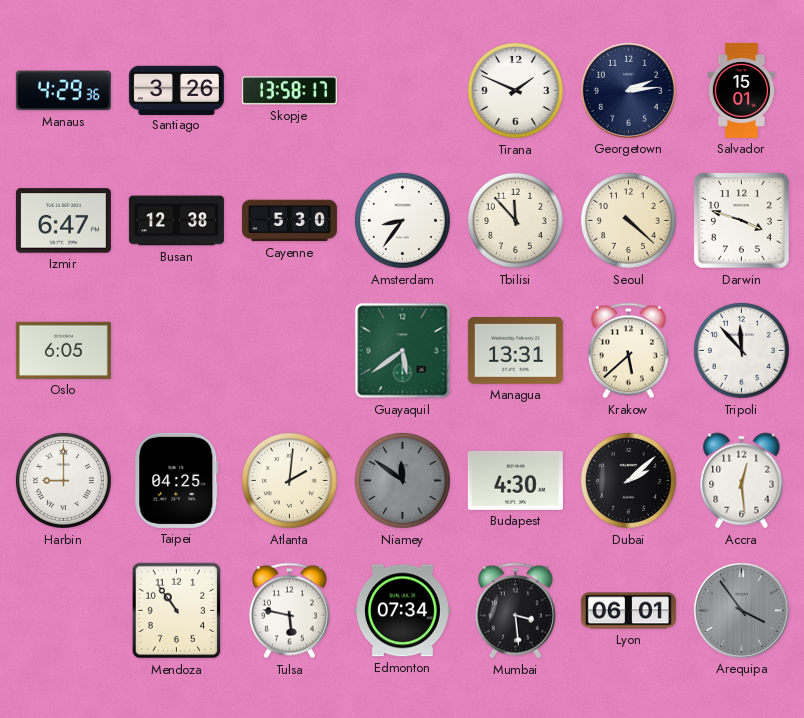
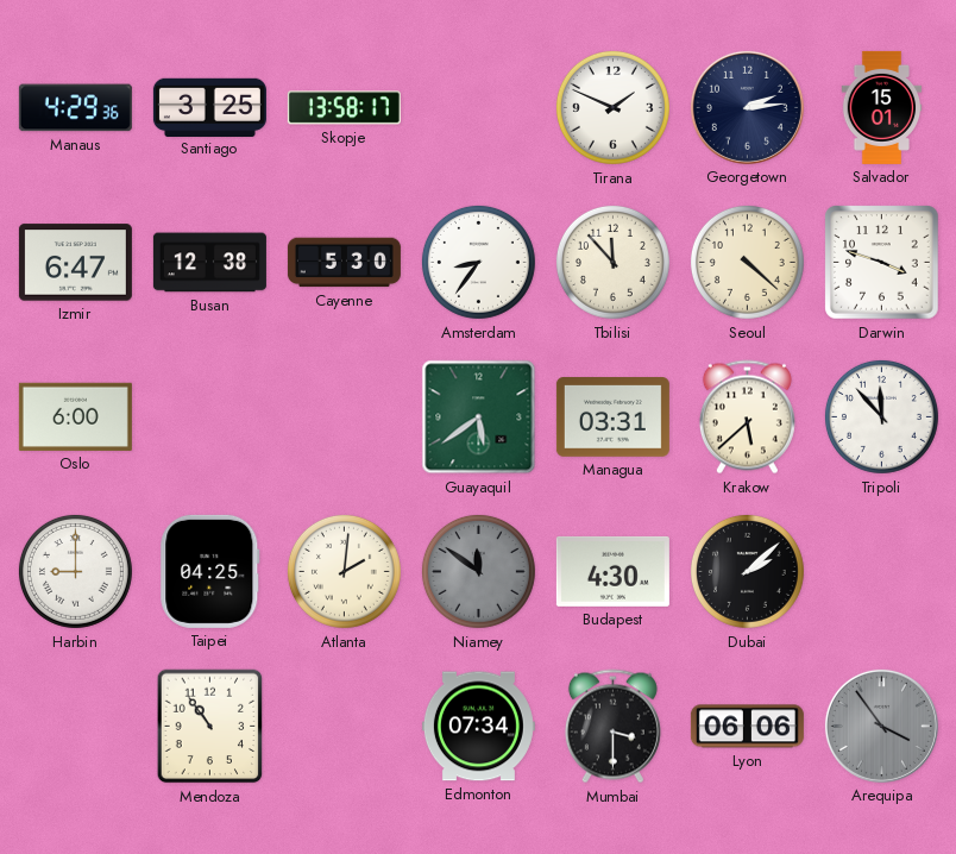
Santiago: 3:26 -> 3:25
Oslo: 6:05 -> 6:00
Managua: 13:31 -> 03:31
Accra: 12:29 -> none
Tulsa: 5:47 -> none
Mumbai: 3:29 -> 3:30
Lyon: 06:01 -> 06:06
